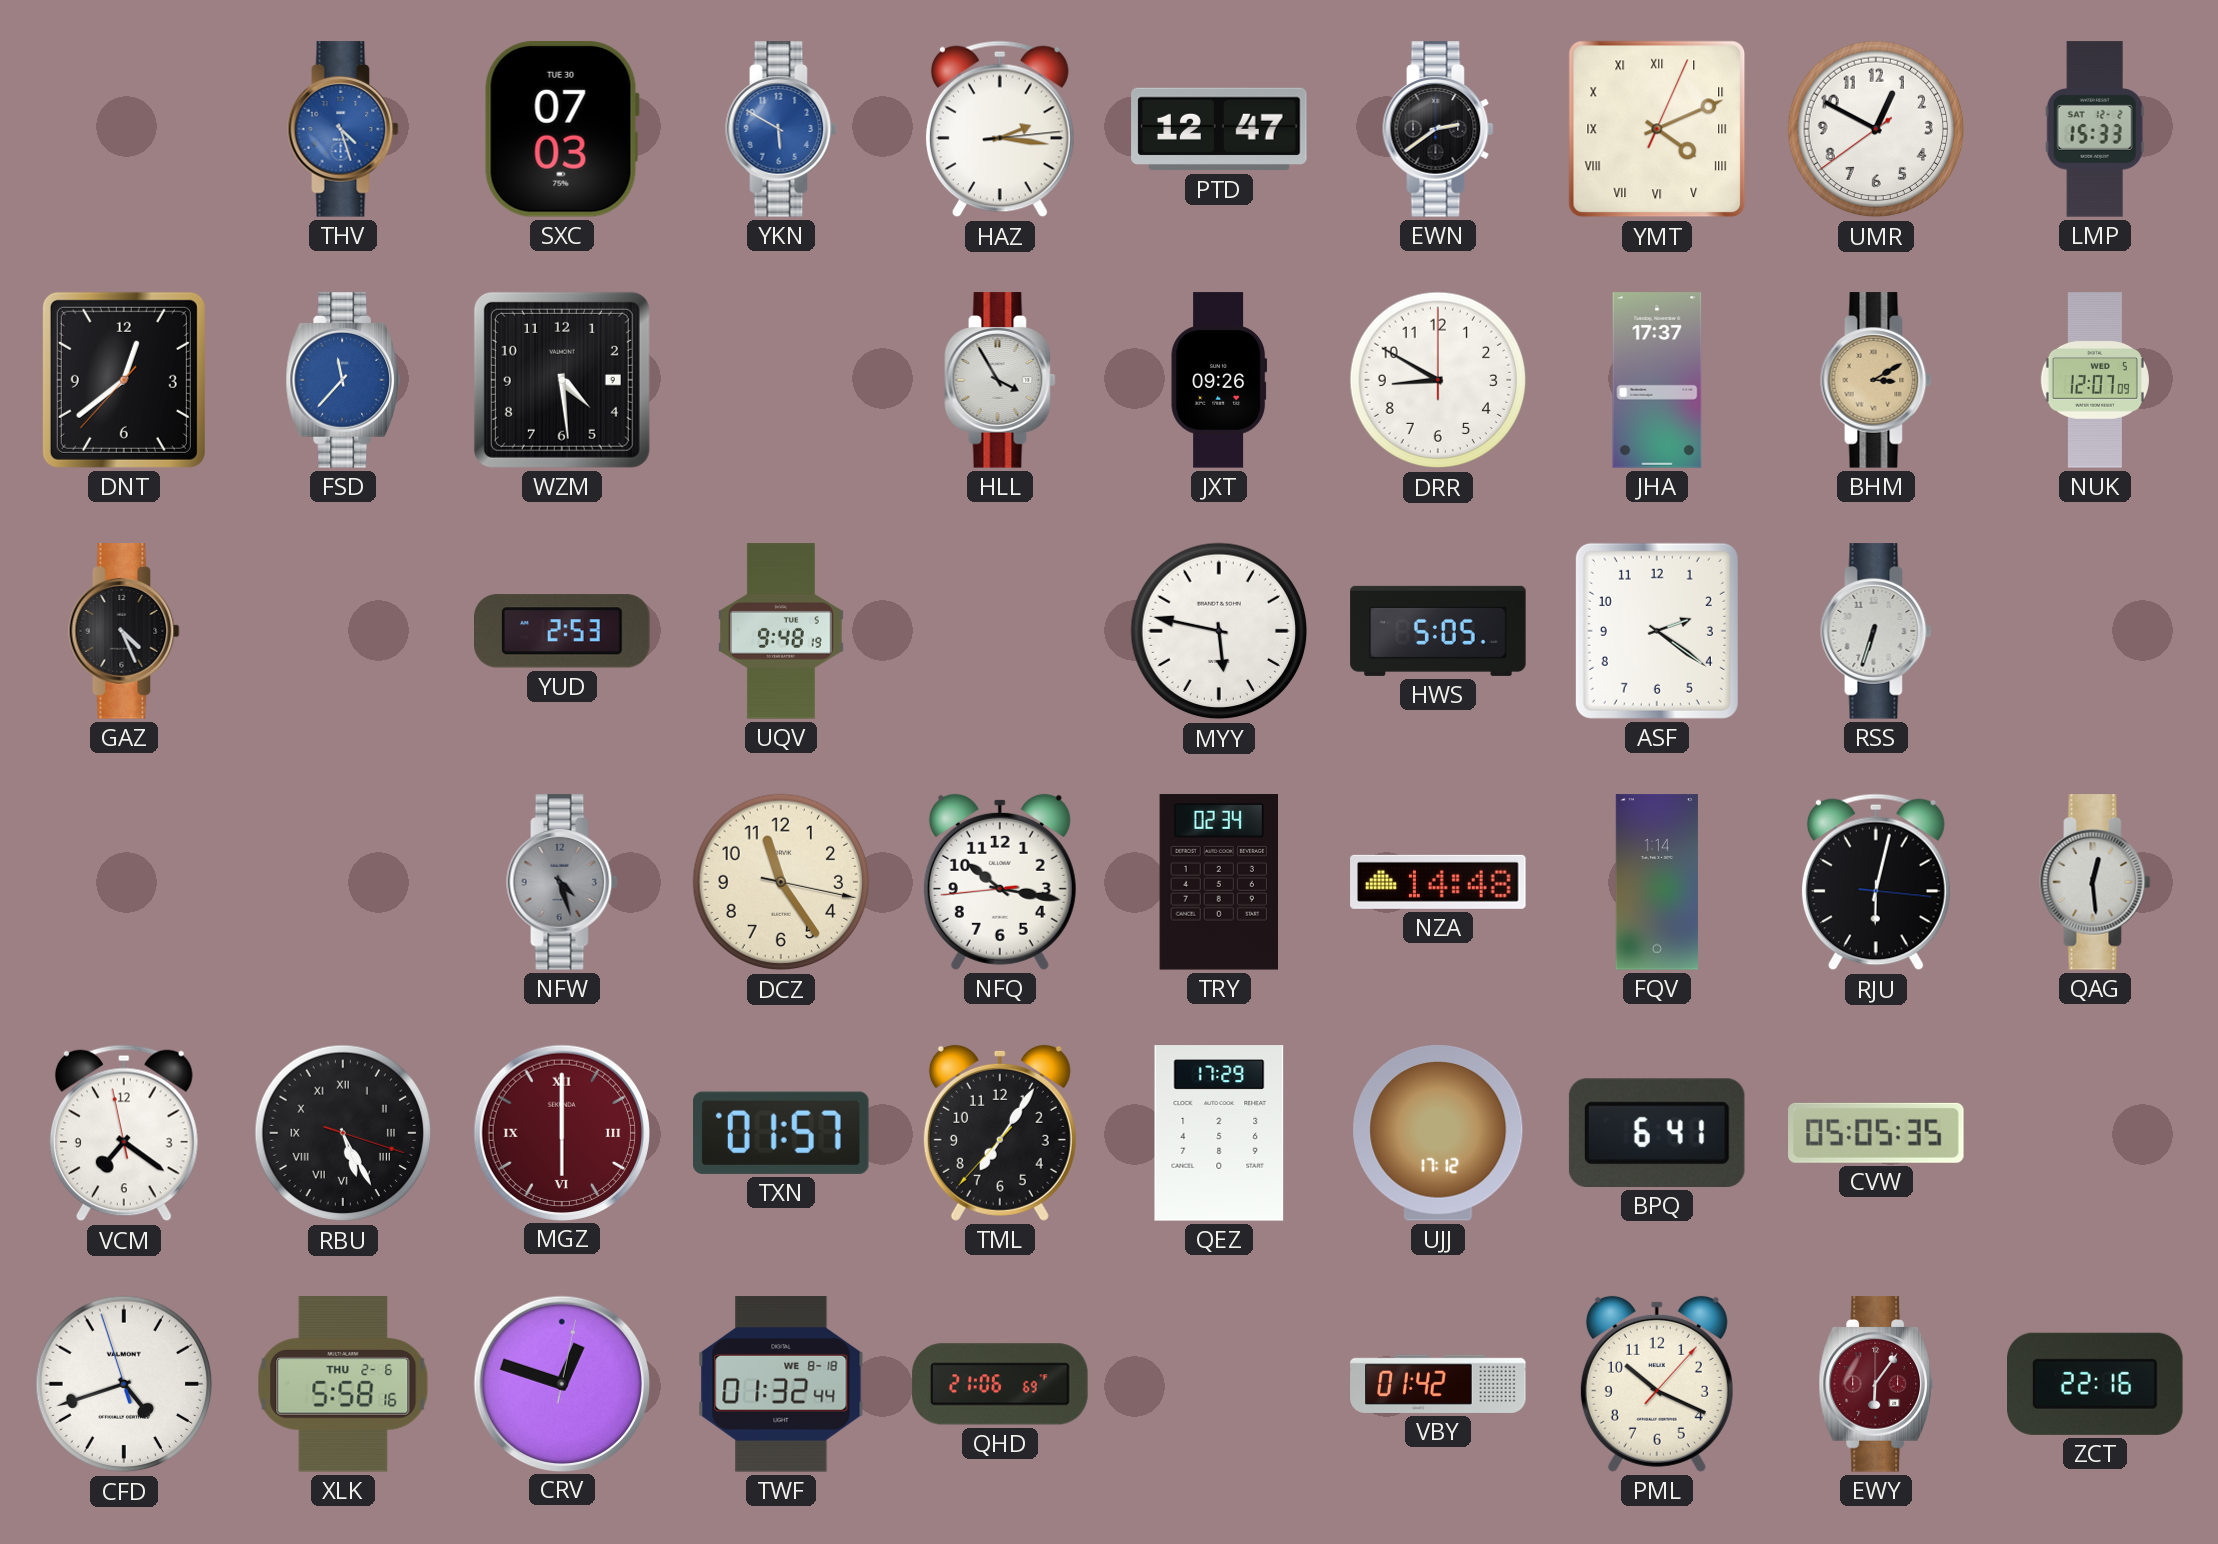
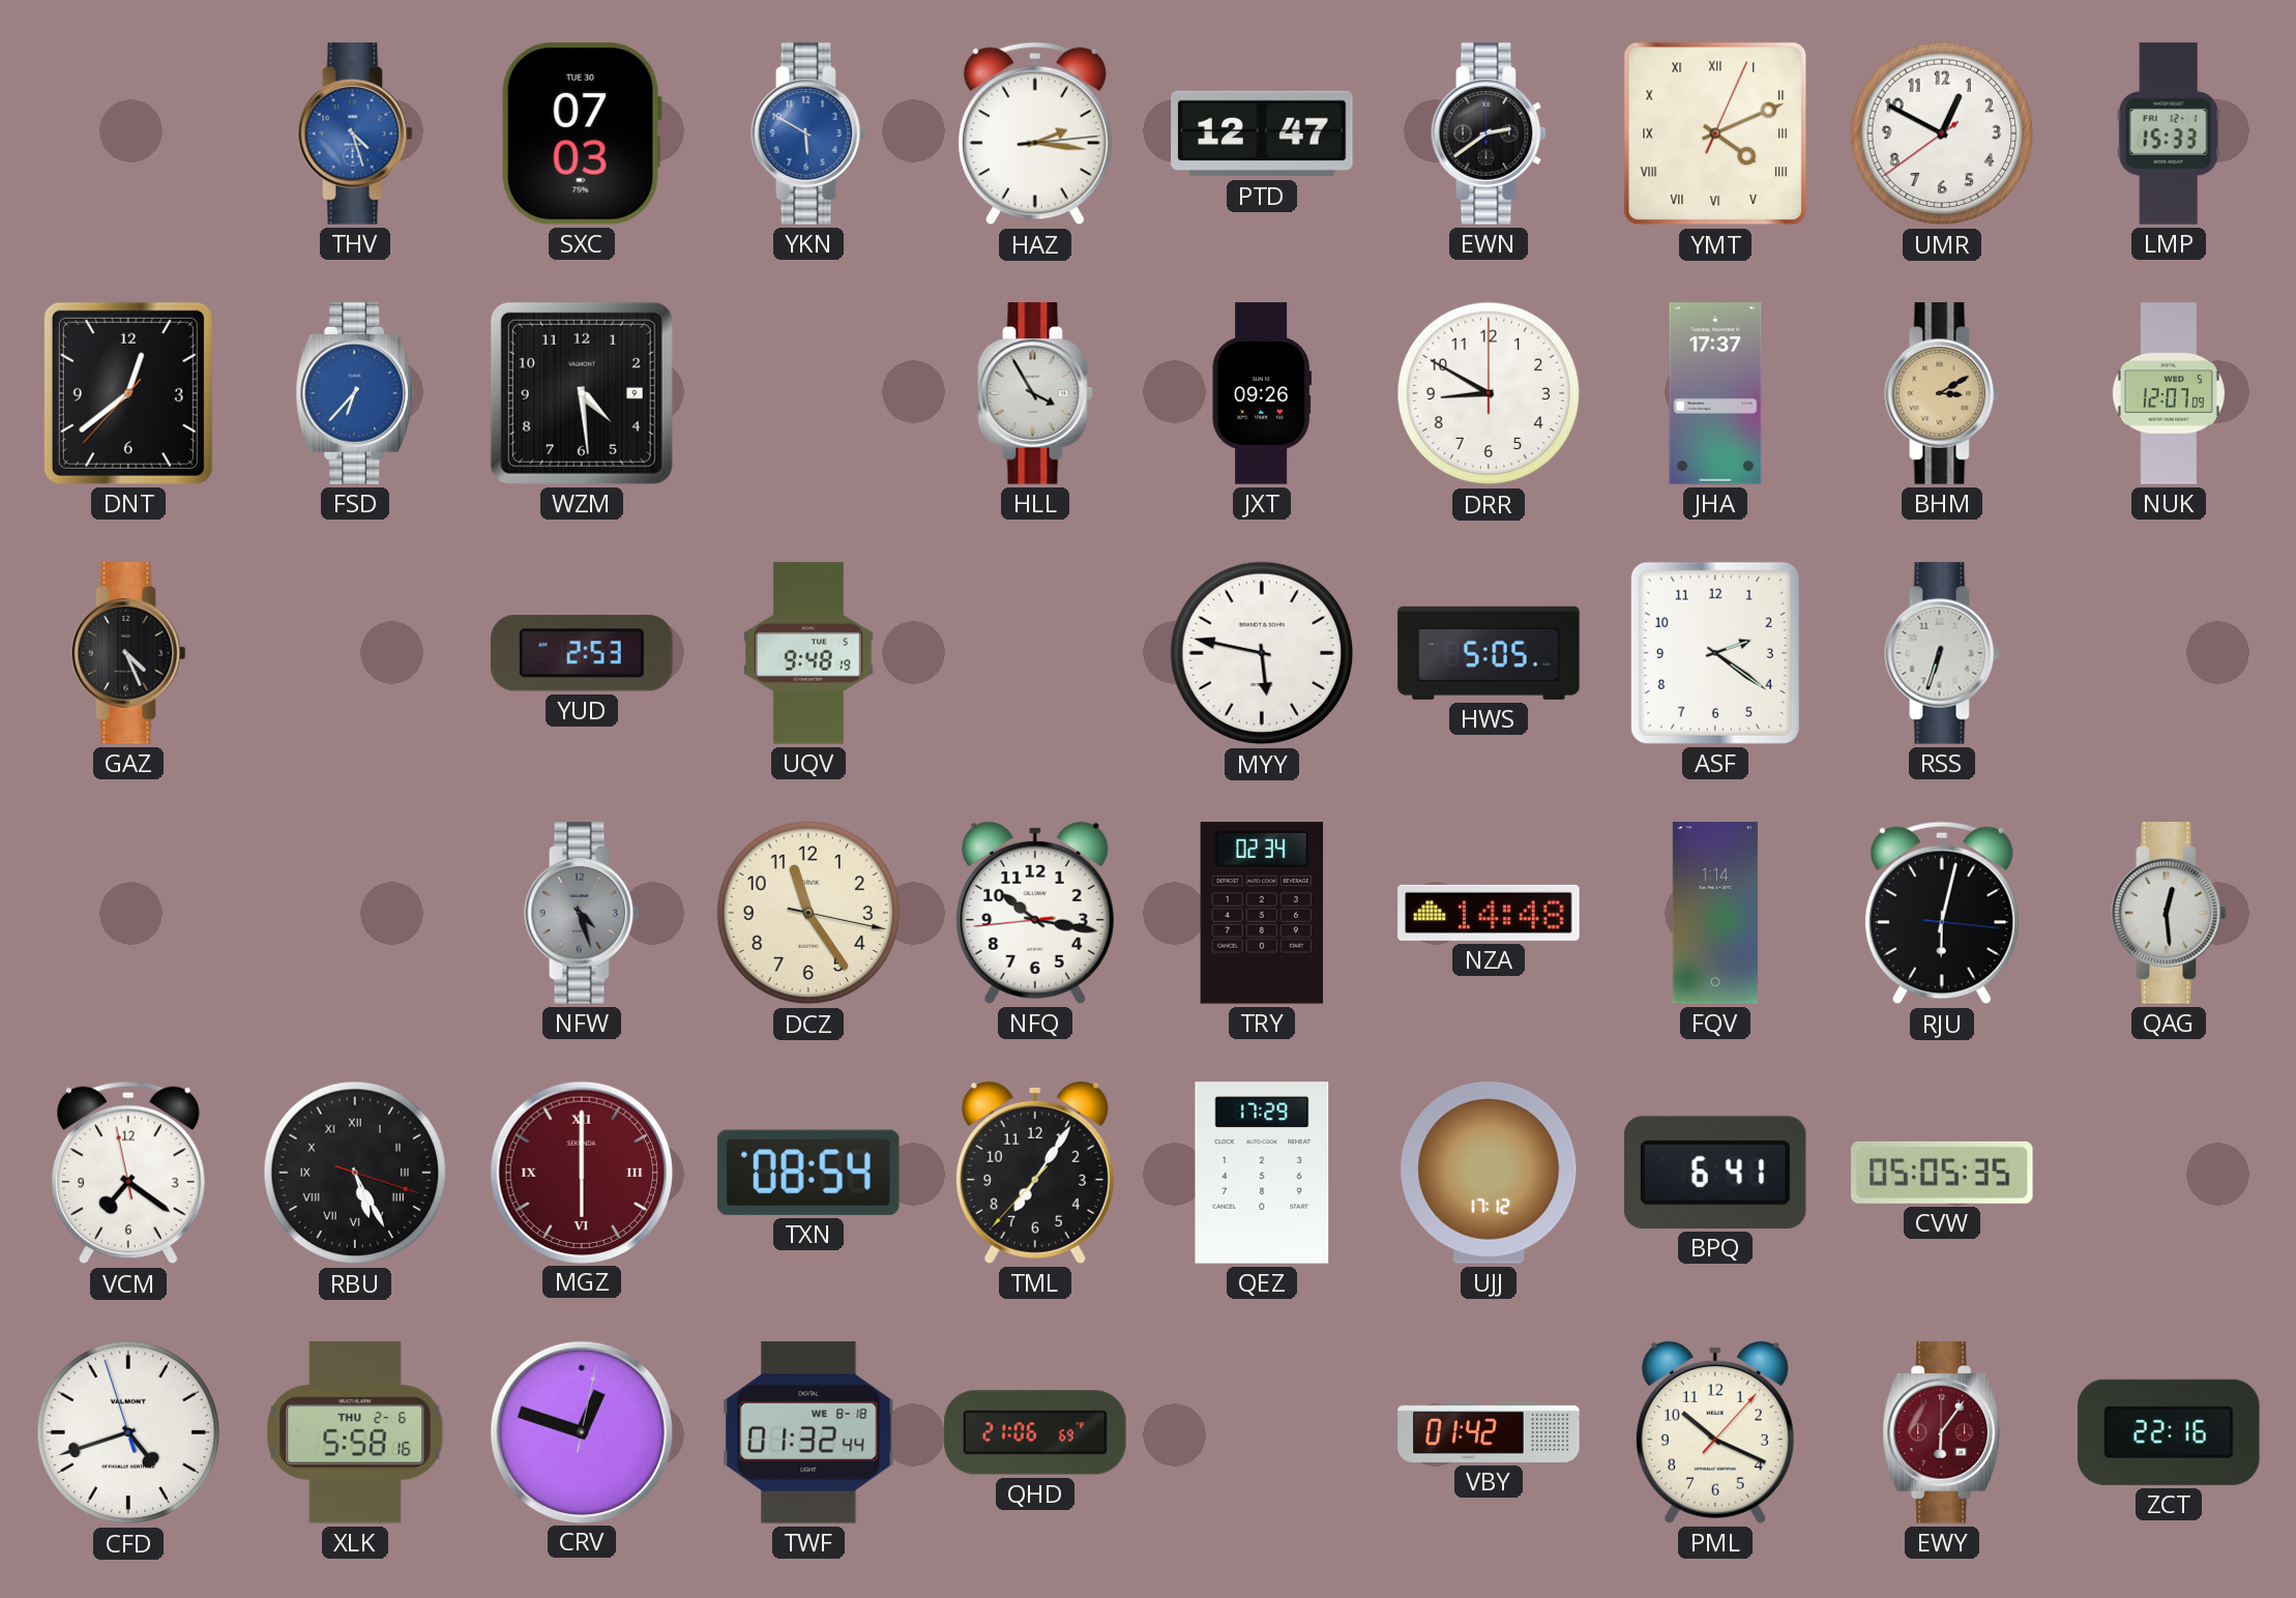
LMP date: SAT 12-2 -> FRI 12-1
FSD: 11:37 -> 6:37
TXN: 01:57 -> 08:54
